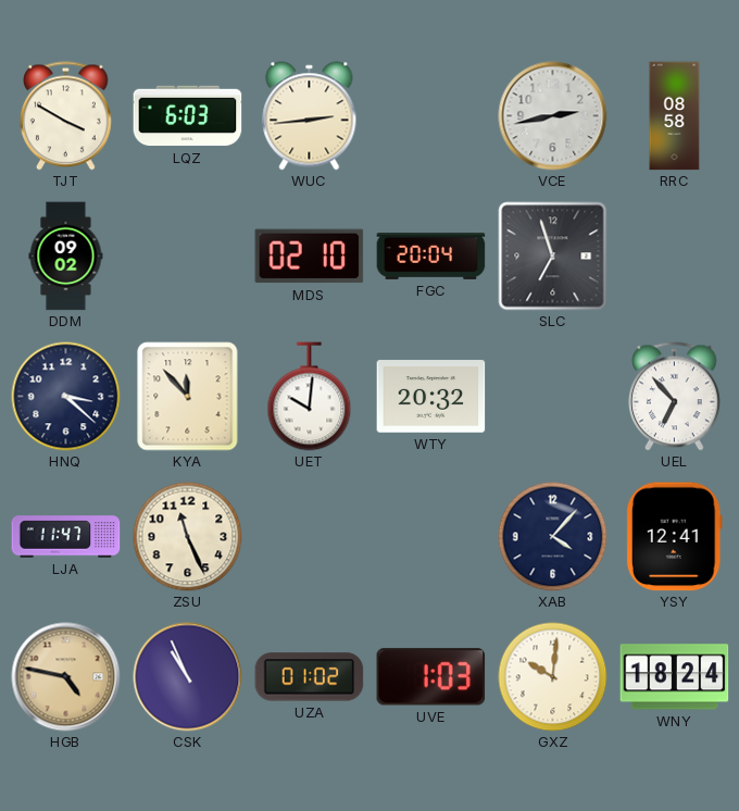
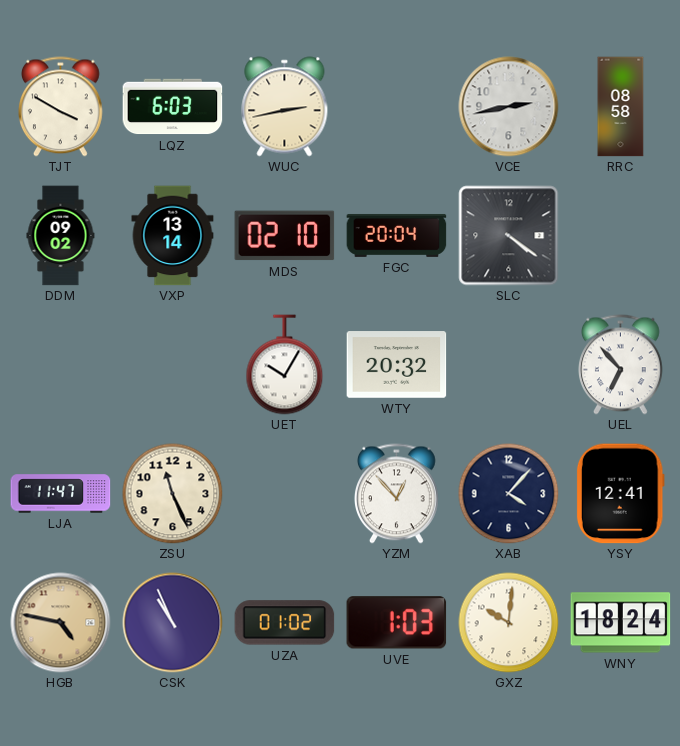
WUC: 2:44 -> 2:43
VXP: none -> 13:14
SLC: 6:57 -> 4:21
HNQ: 3:22 -> none
KYA: 11:53 -> none
UET: 10:01 -> 10:05
YZM: none -> 12:53
